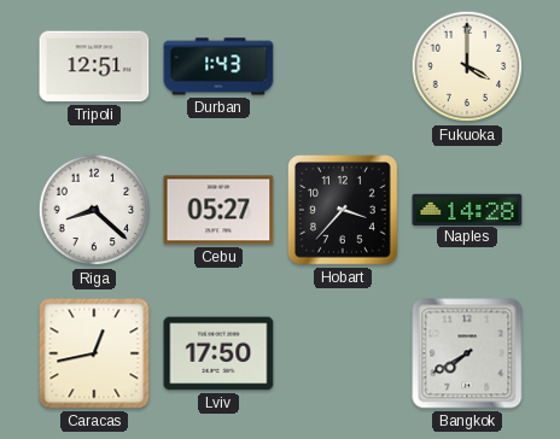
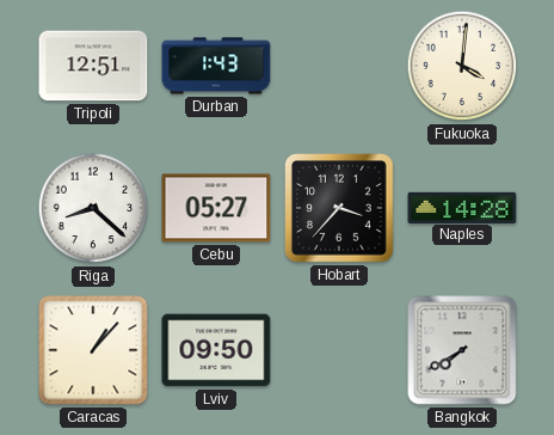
Fukuoka: 4:00 -> 4:01
Caracas: 12:43 -> 1:07
Lviv: 17:50 -> 09:50
